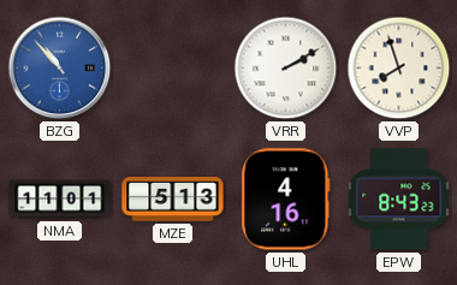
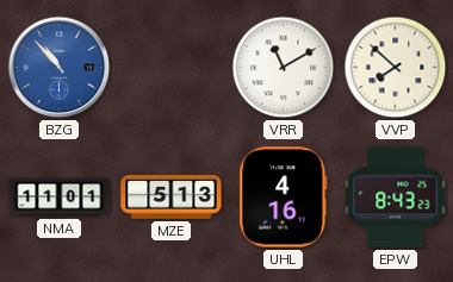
VRR: 2:10 -> 11:10
VVP: 7:57 -> 7:52
